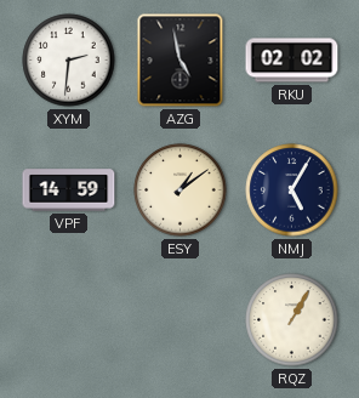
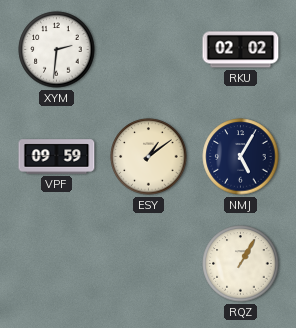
AZG: 4:58 -> none
VPF: 14:59 -> 09:59
